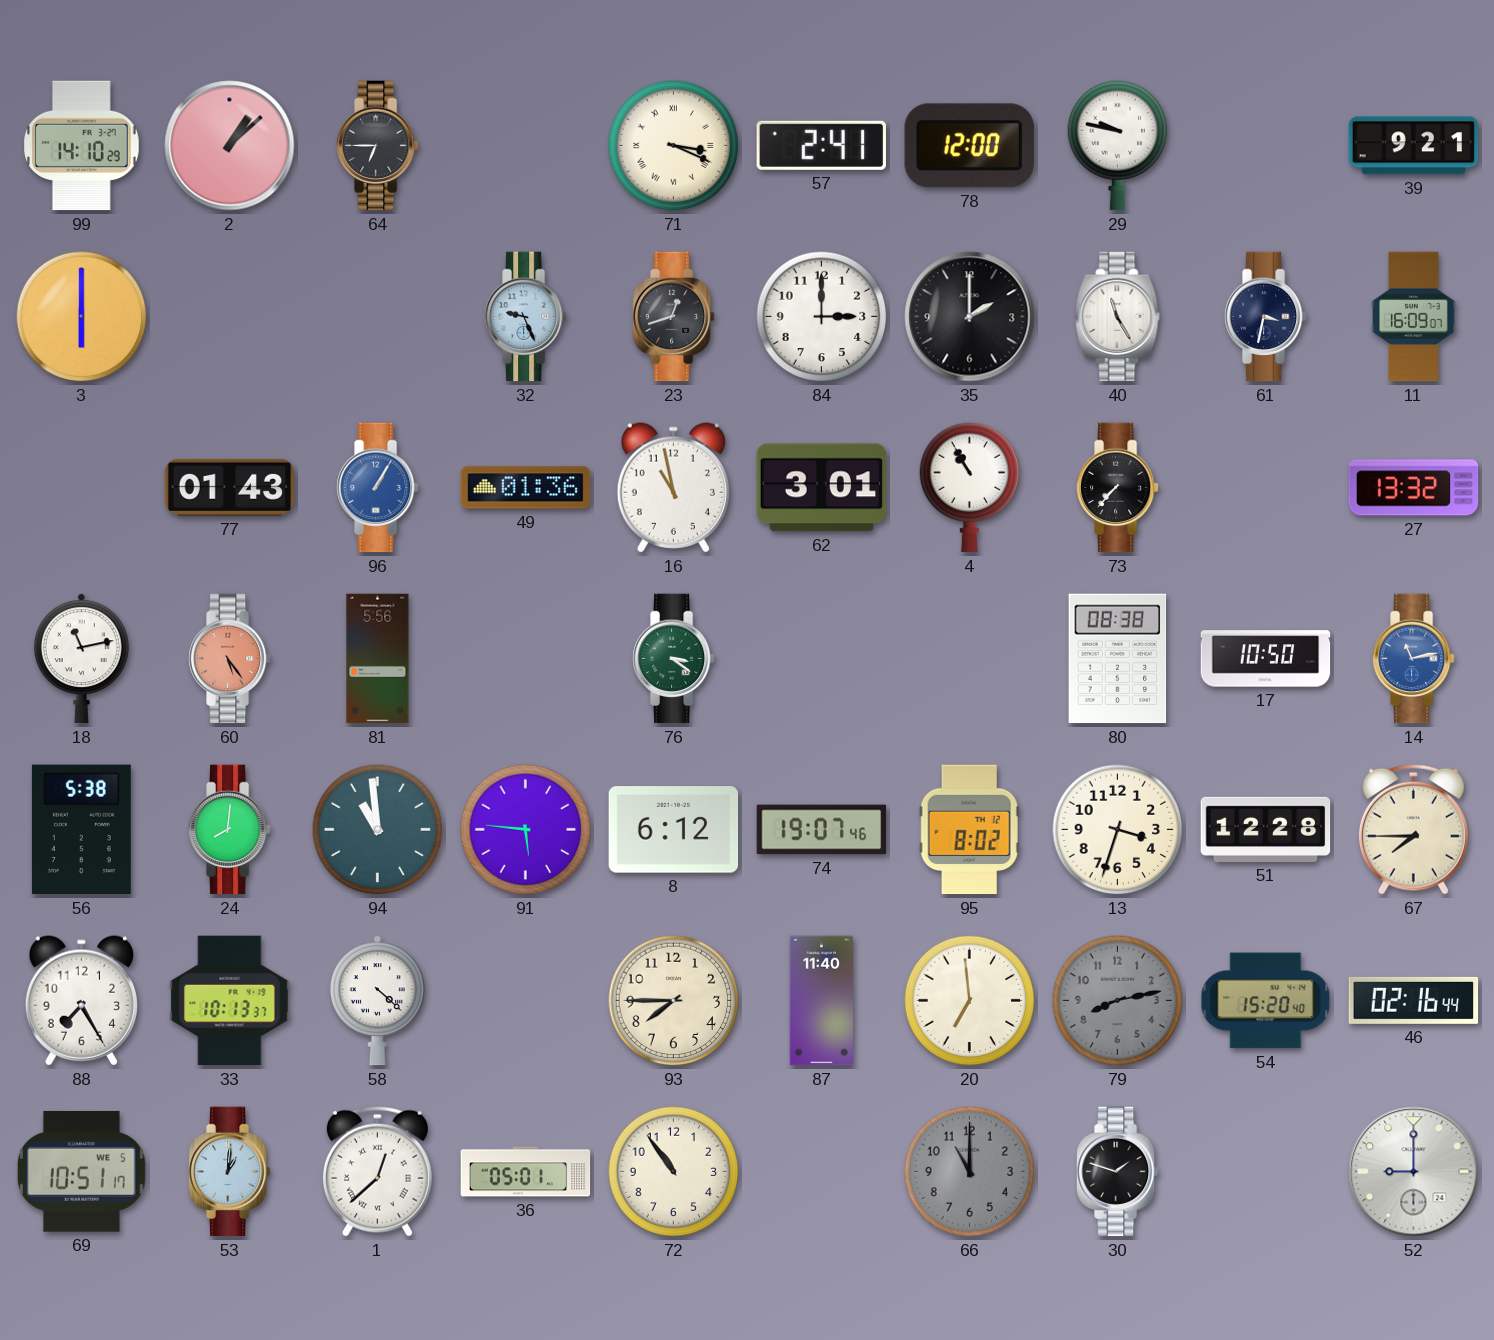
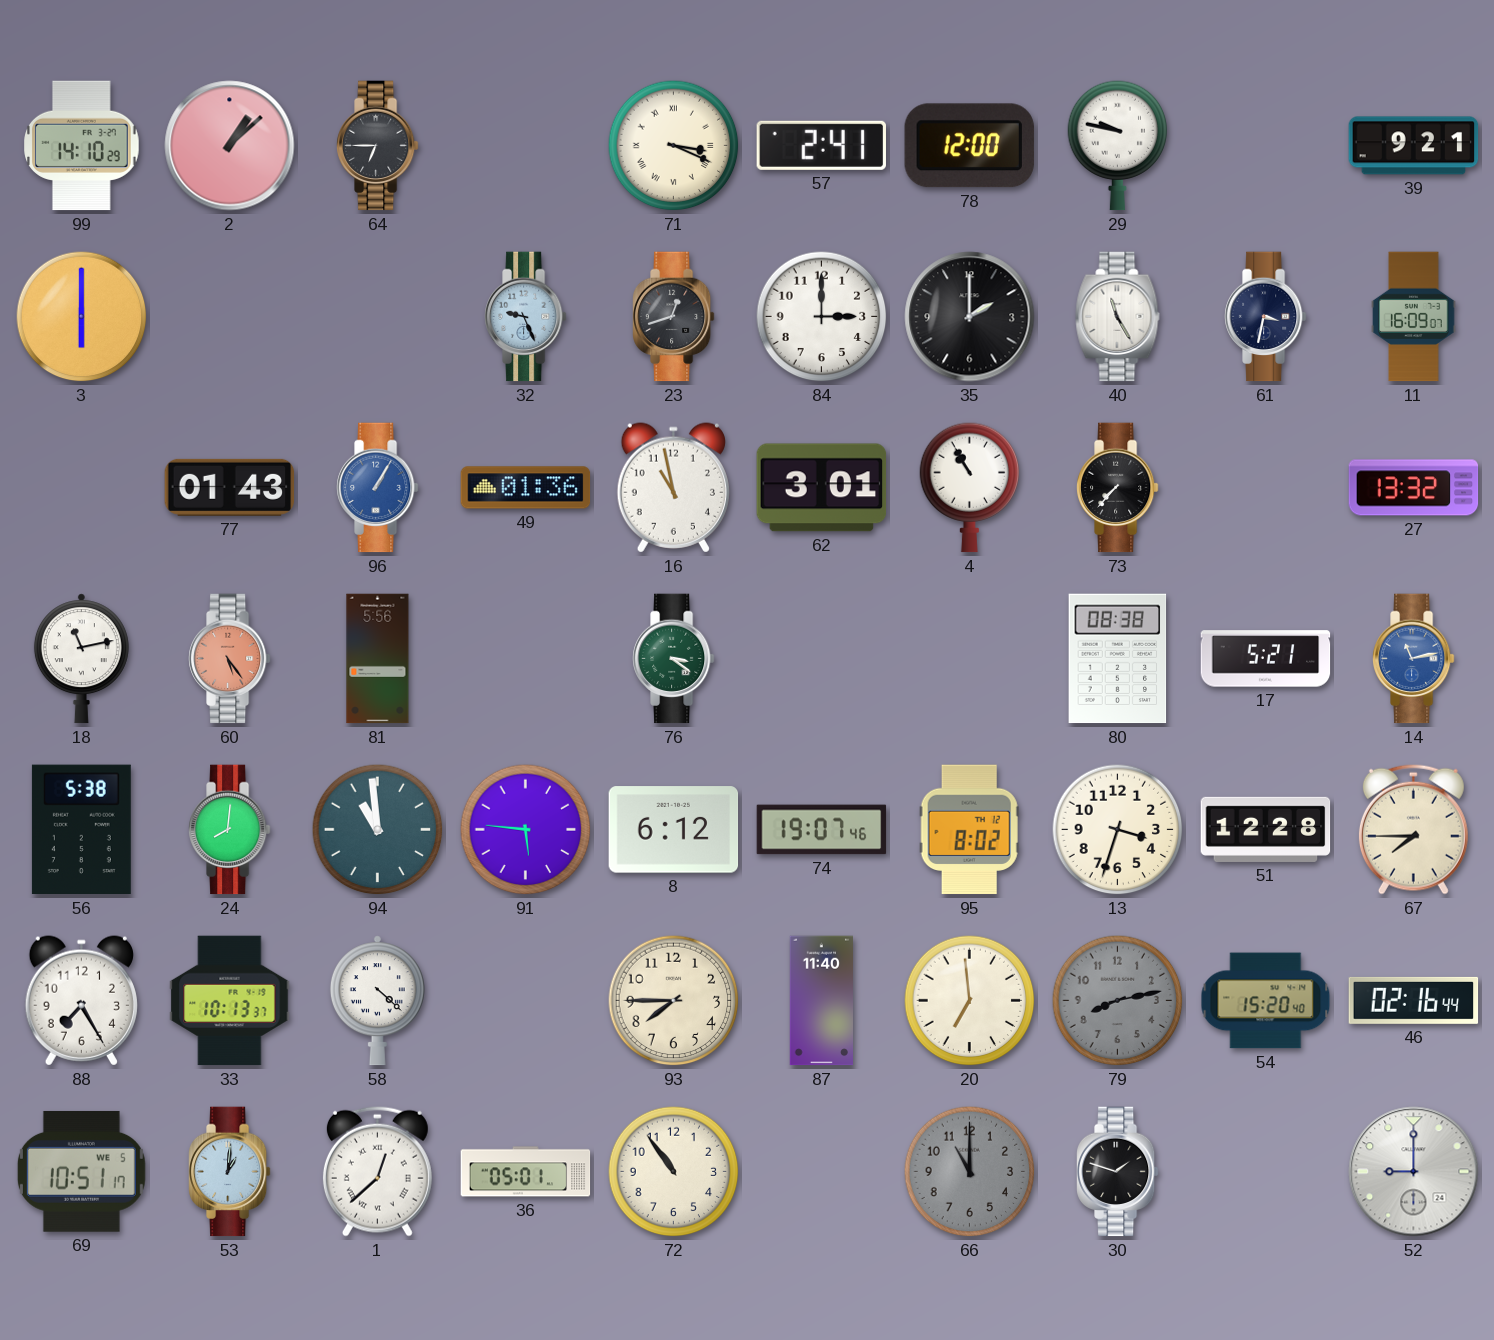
17: 10:50 -> 5:21
